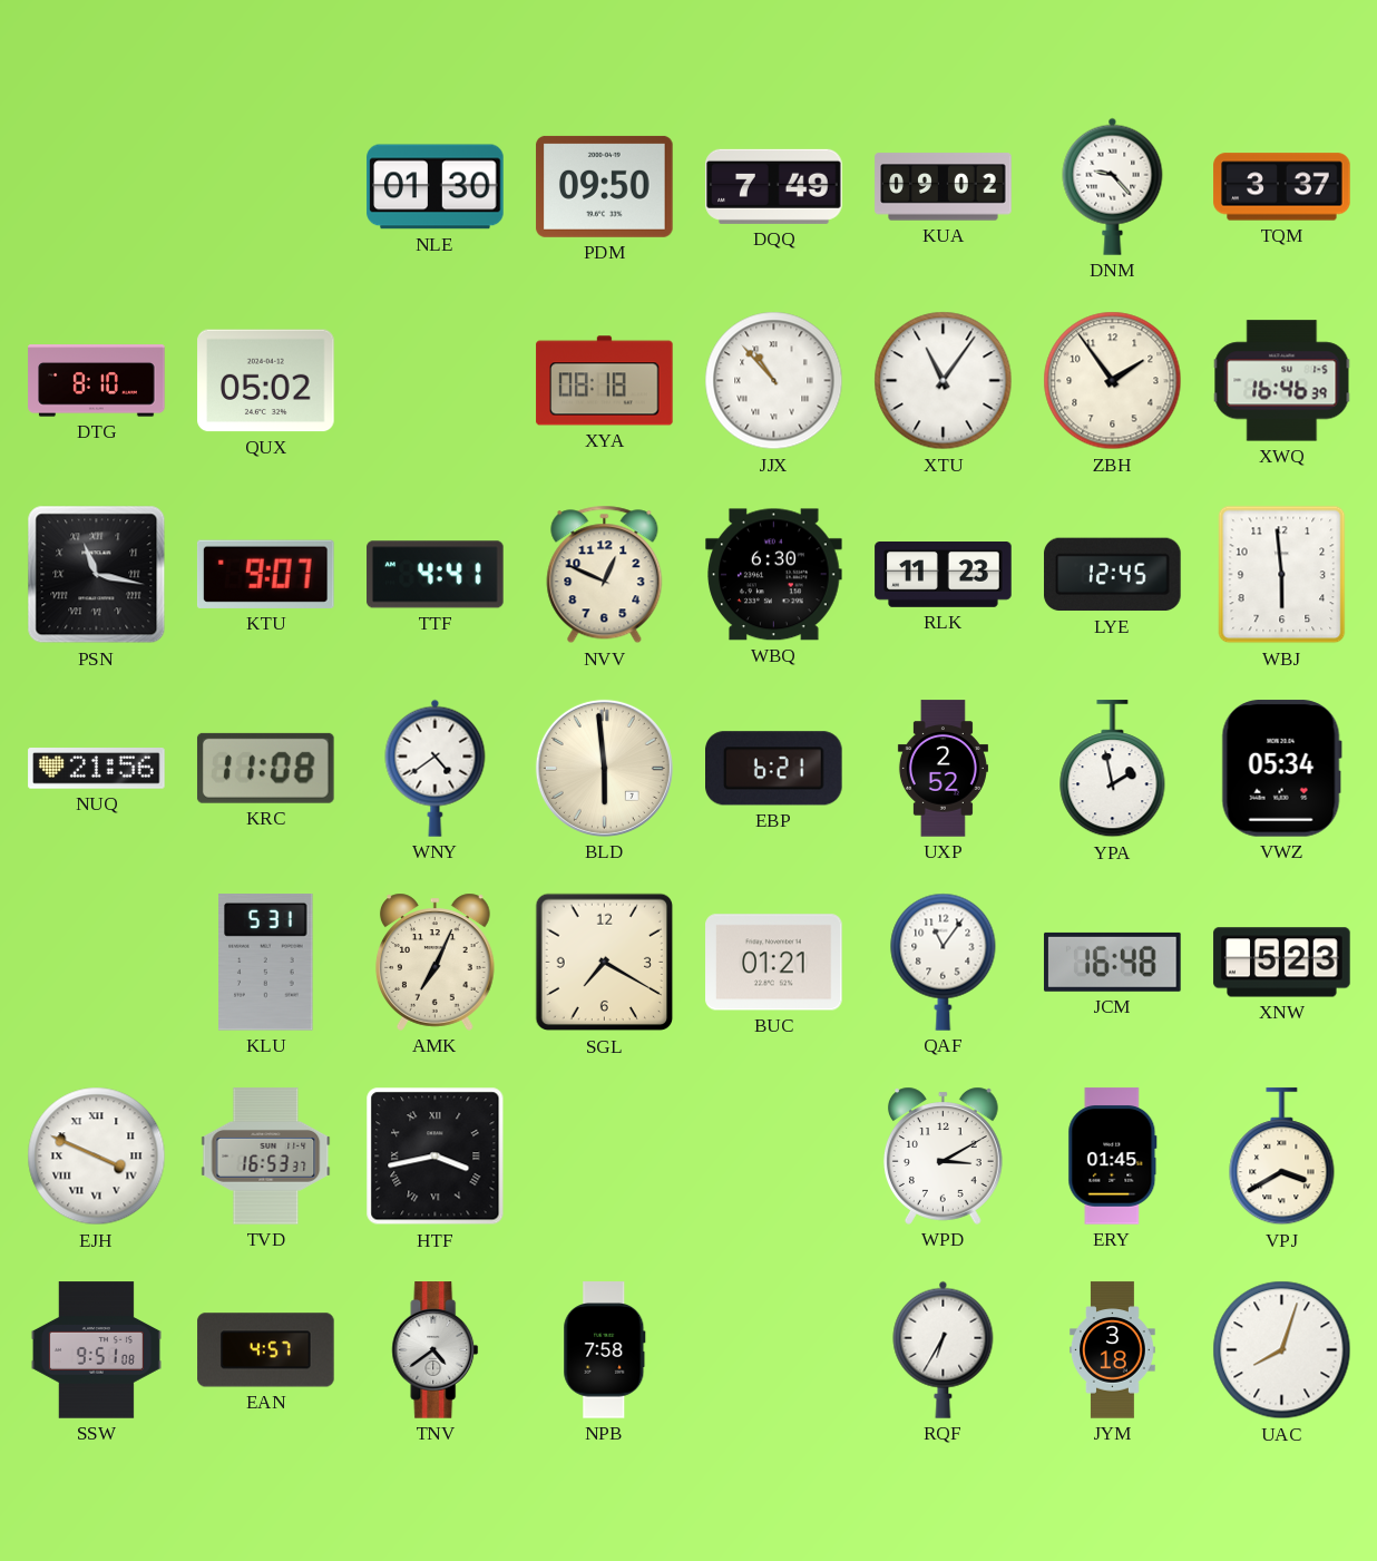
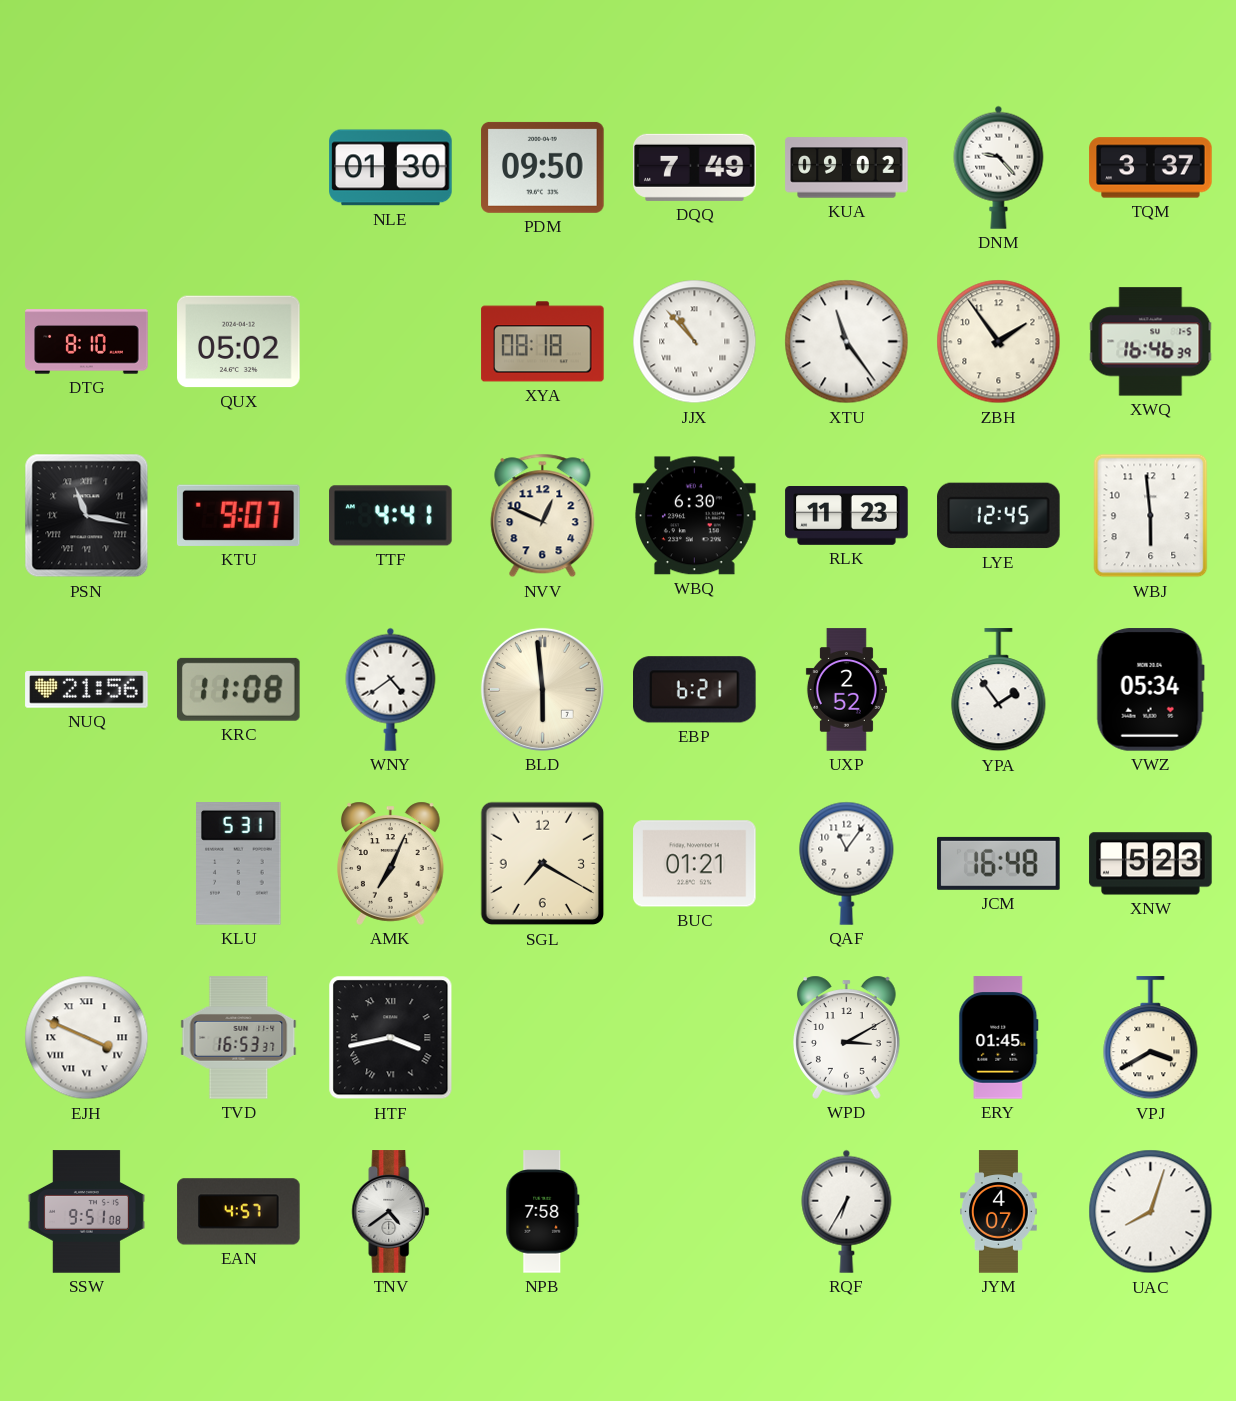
XTU: 11:06 -> 11:24
YPA: 1:58 -> 1:54
JYM: 3:18 -> 4:07
